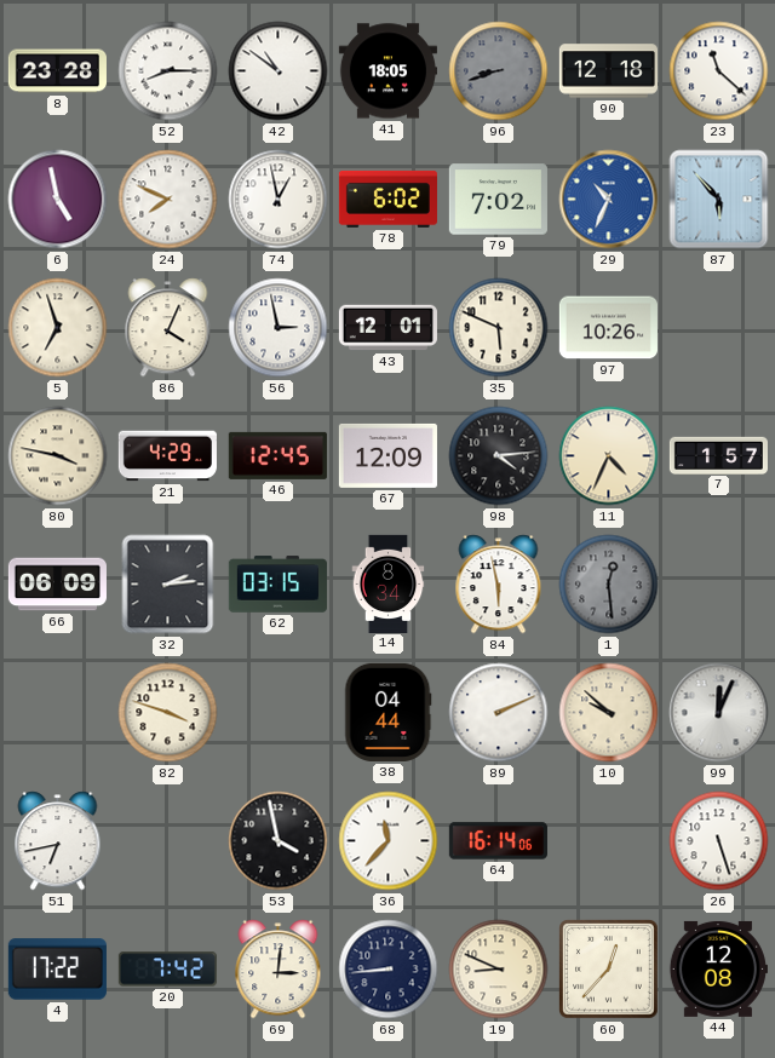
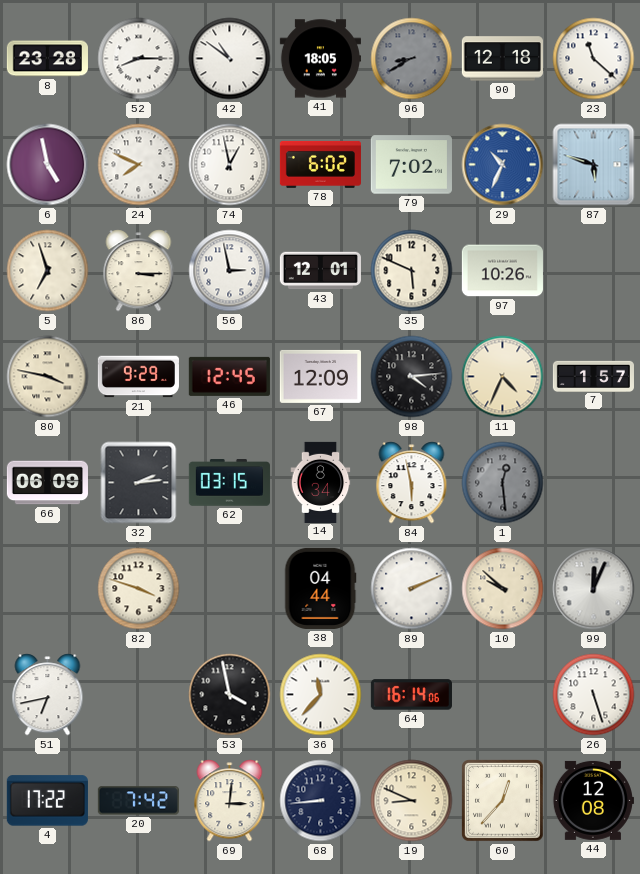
96: 8:42 -> 8:40
87: 5:53 -> 5:48
86: 4:04 -> 3:15
21: 4:29 -> 9:29
